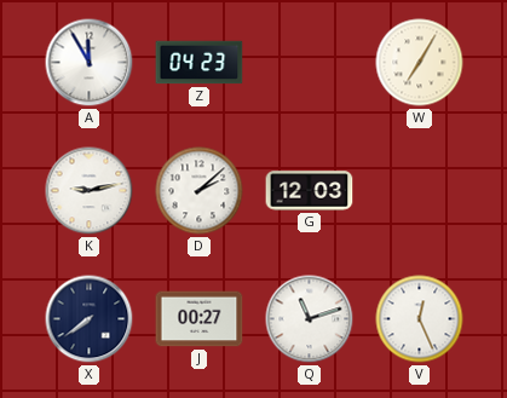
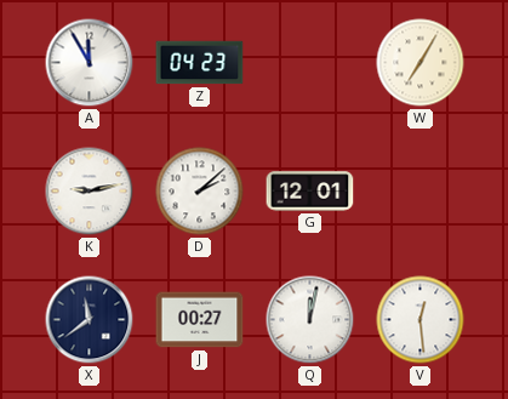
G: 12:03 -> 12:01
X: 7:39 -> 11:39
Q: 11:12 -> 12:02
V: 12:26 -> 12:29
